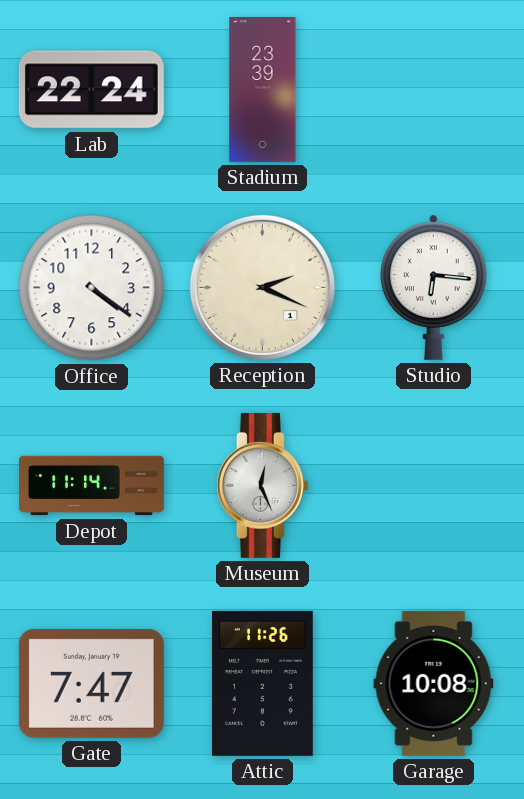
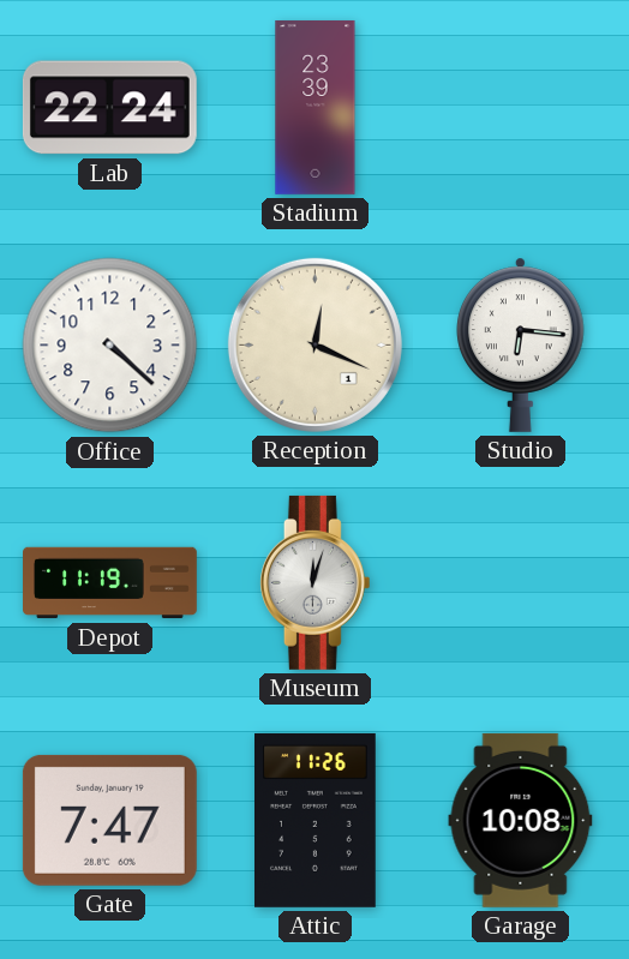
Office: 4:21 -> 4:22
Reception: 2:19 -> 12:19
Depot: 11:14 -> 11:19
Museum: 12:26 -> 12:03
